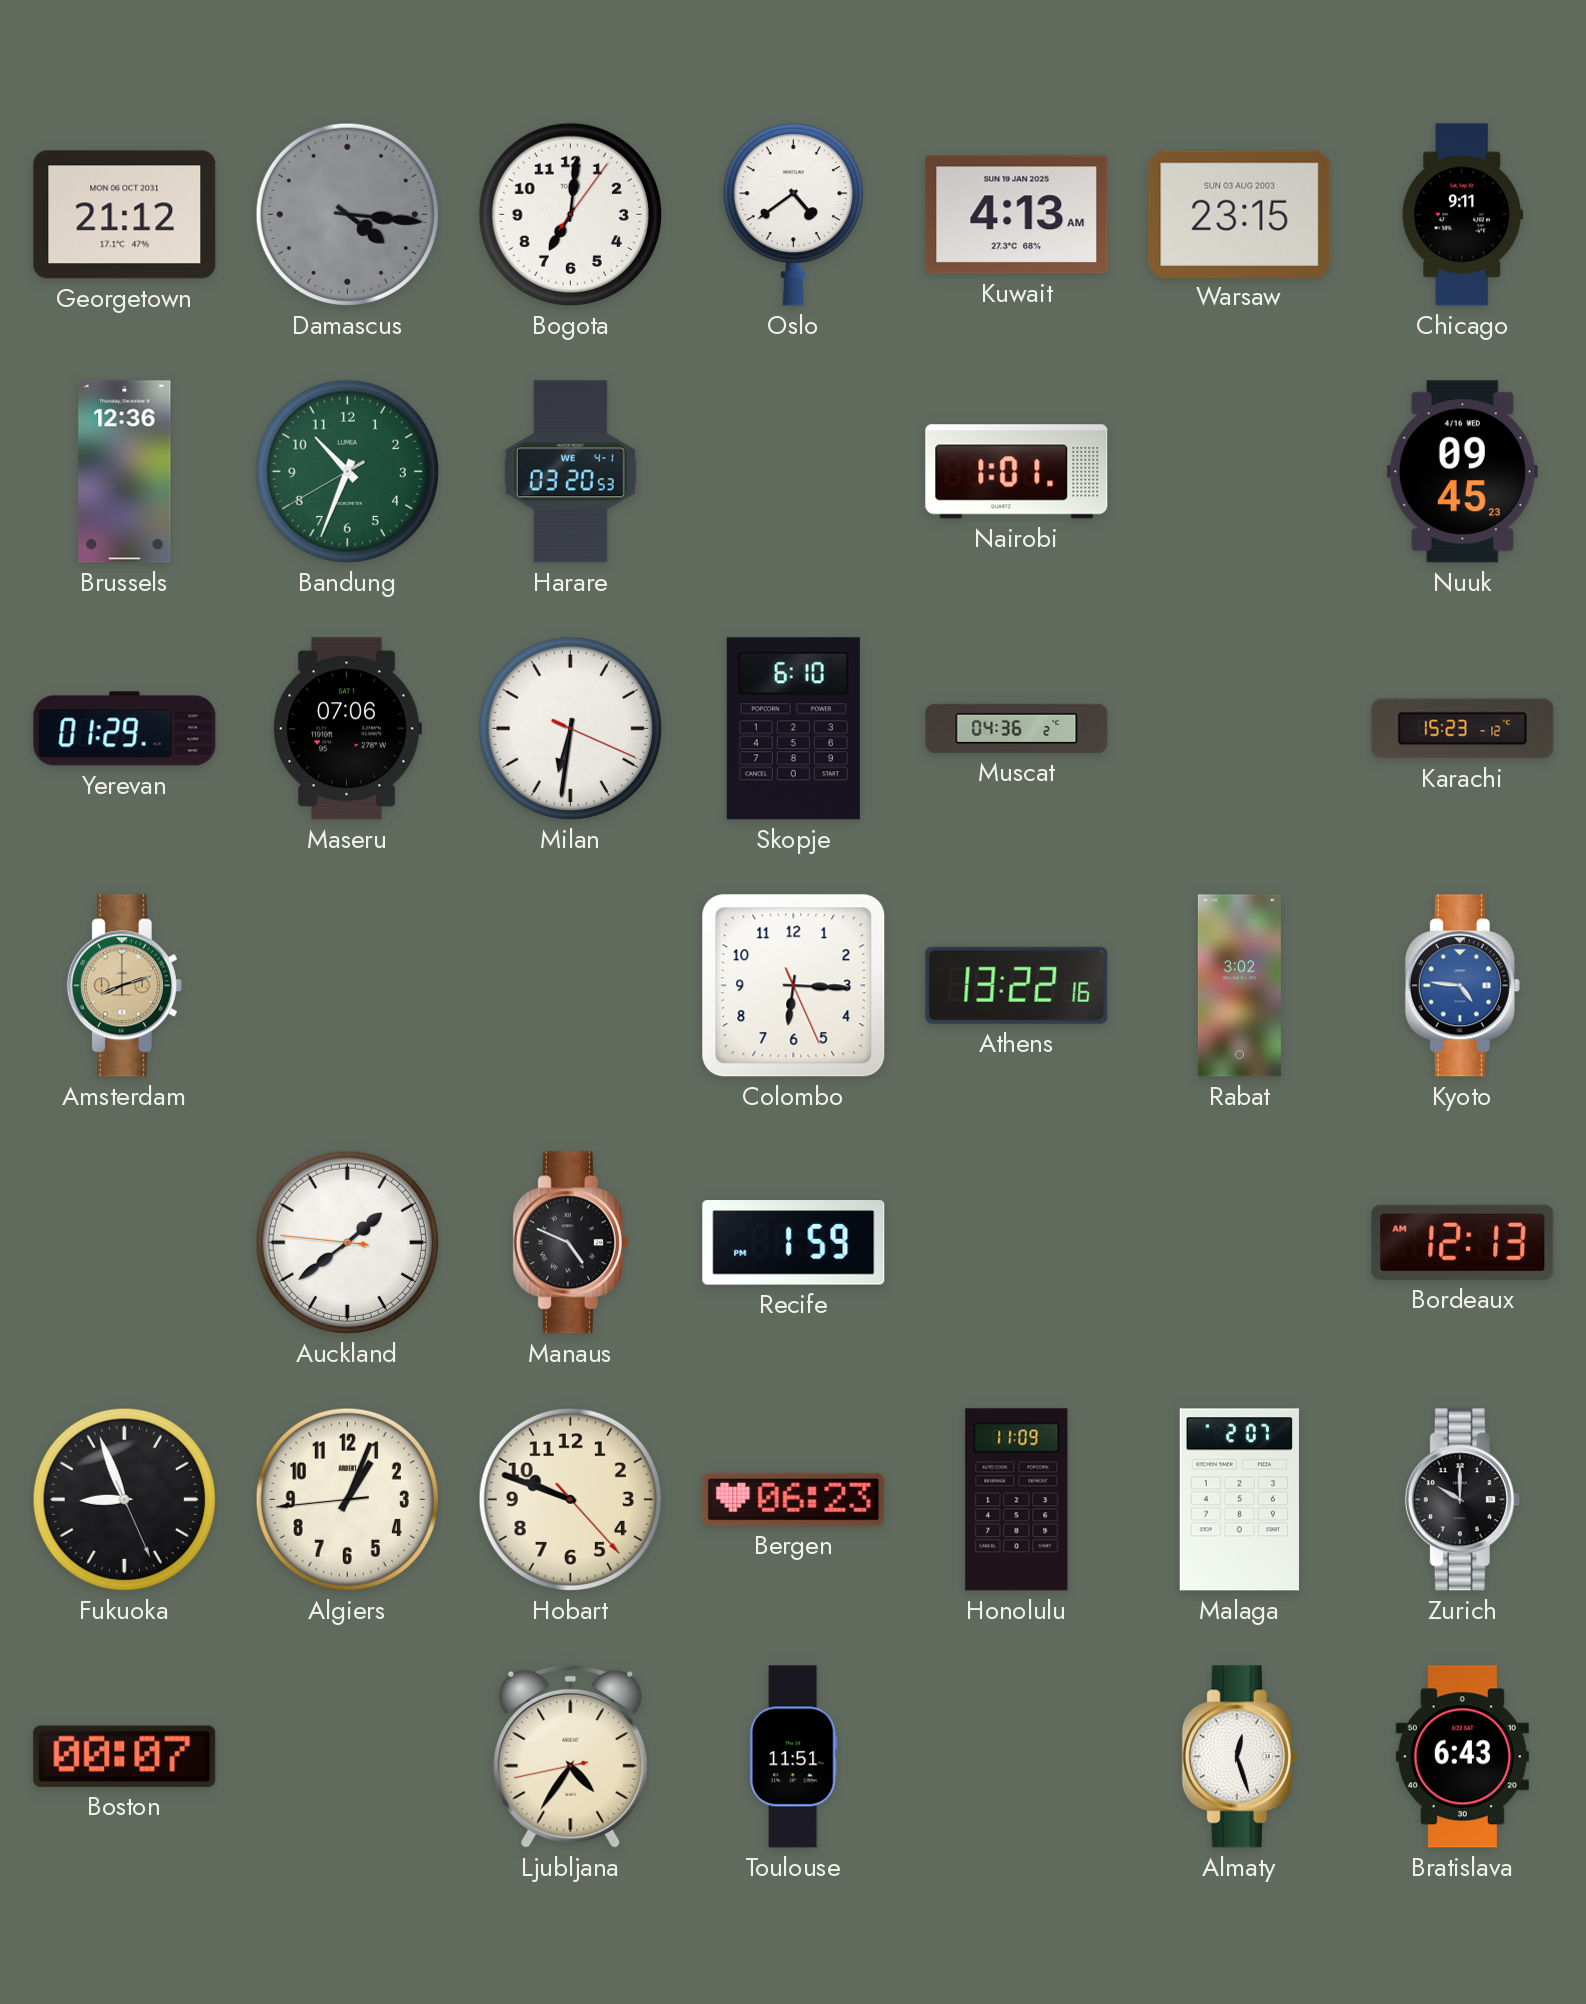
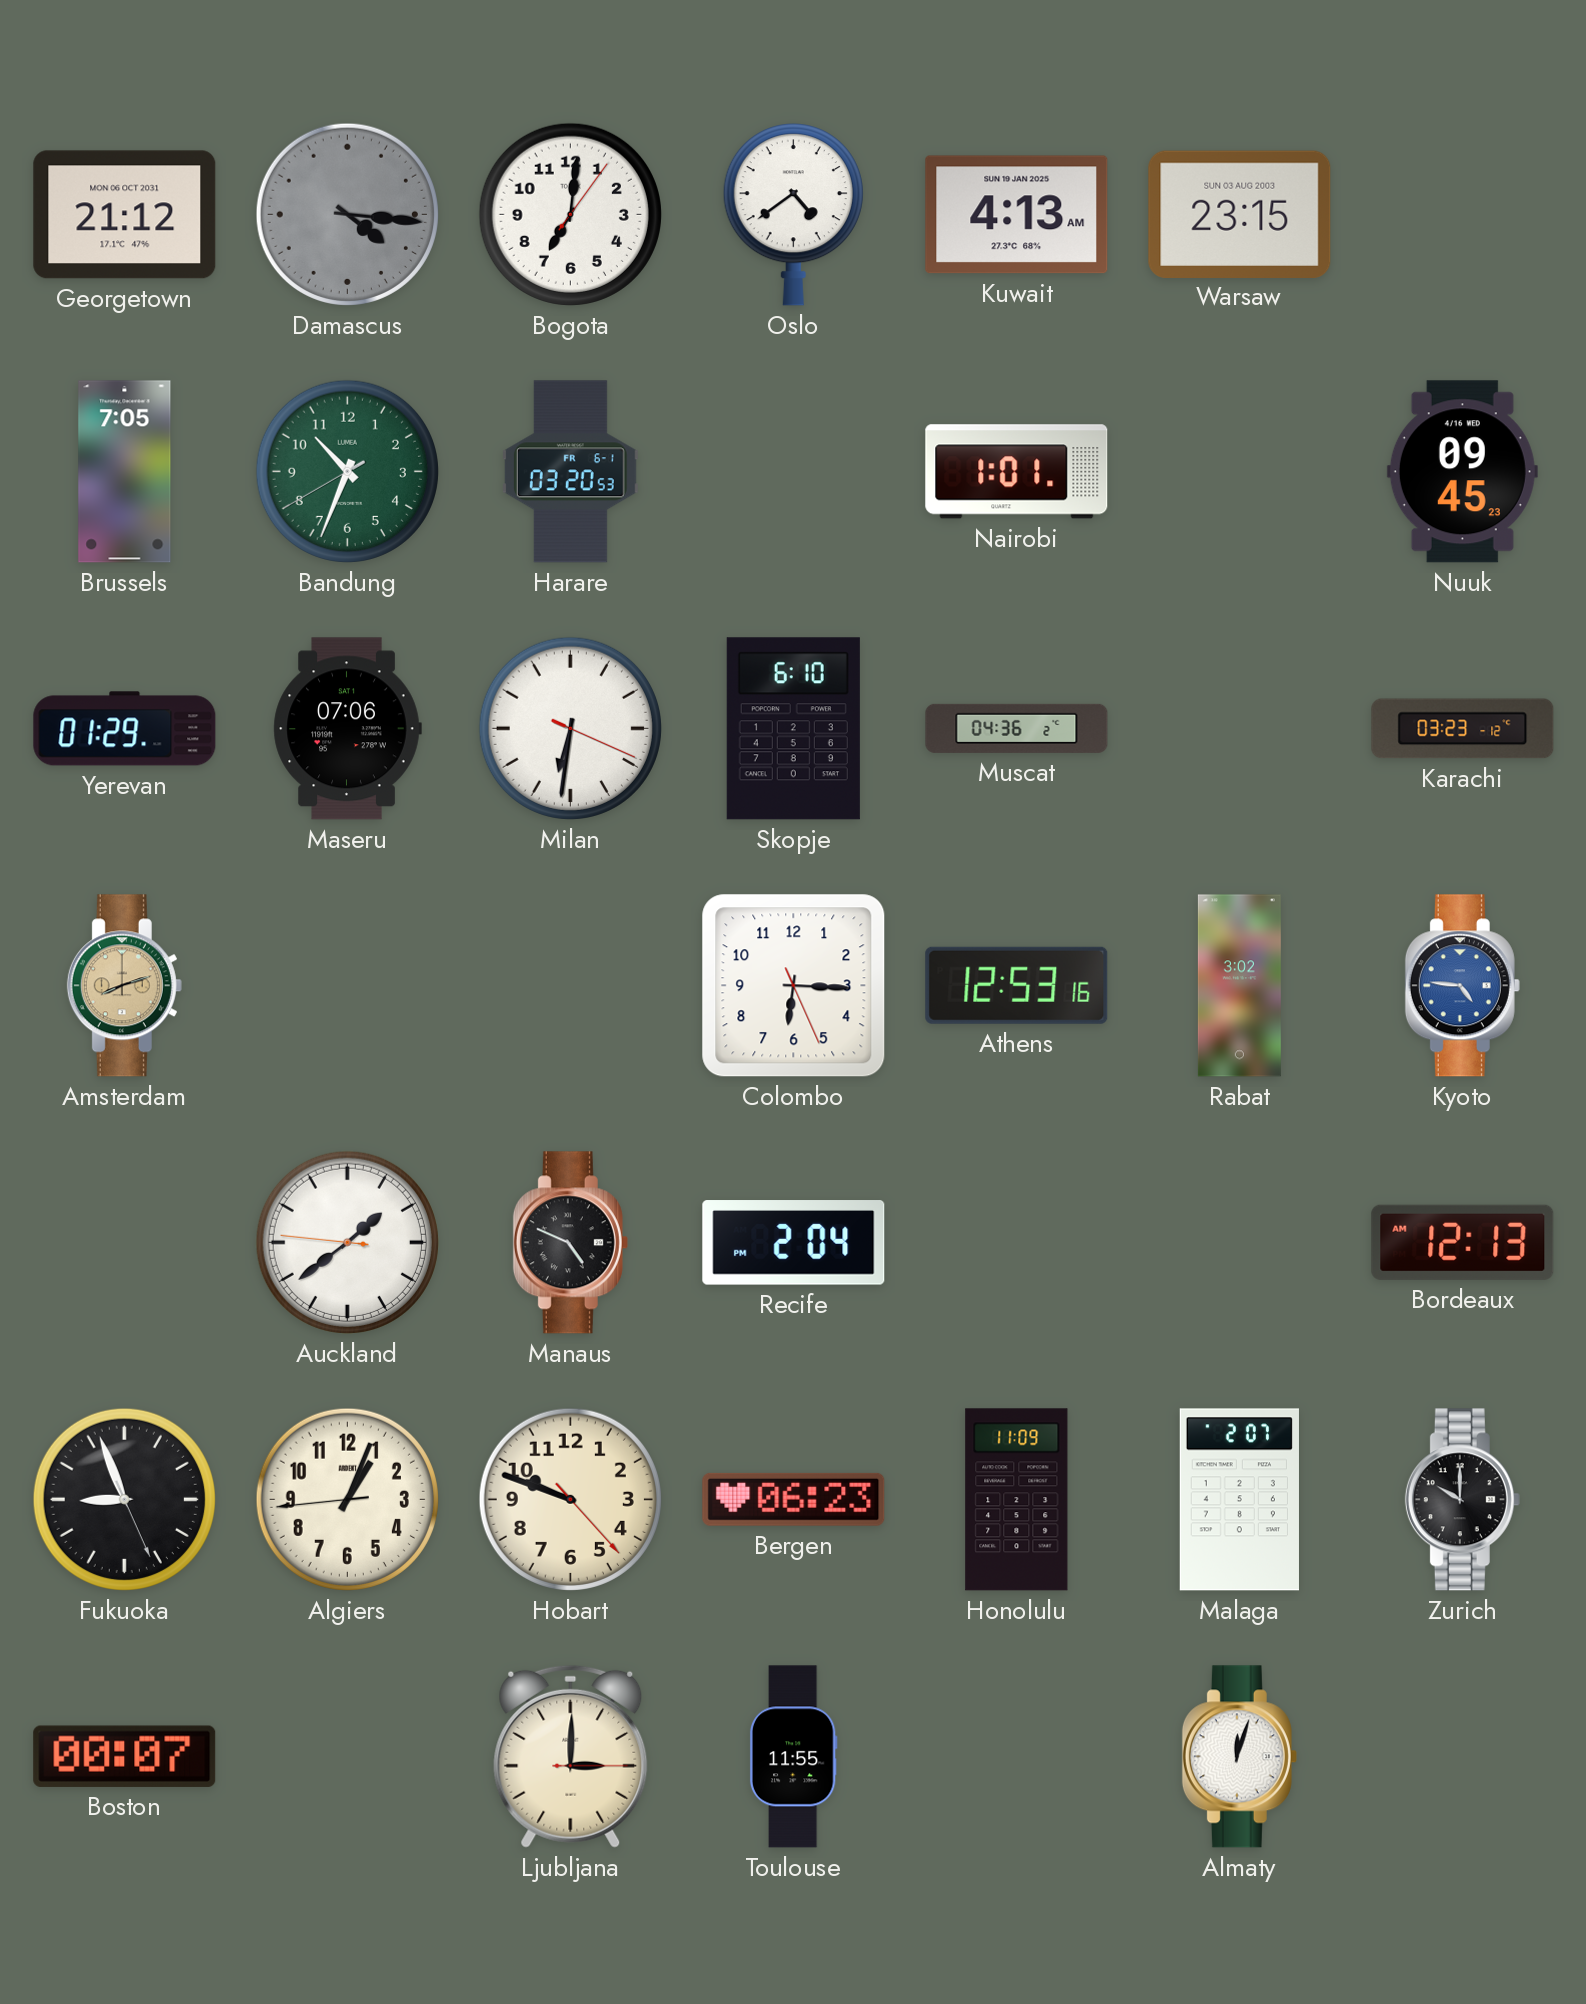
Chicago: 9:11 -> none
Brussels: 12:36 -> 7:05
Harare date: WE 4-1 -> FR 6-1
Karachi: 15:23 -> 03:23
Athens: 13:22 -> 12:53
Recife: 1:59 -> 2:04
Ljubljana: 4:35 -> 3:00
Toulouse: 11:51 -> 11:55
Almaty: 12:27 -> 12:03
Bratislava: 6:43 -> none
